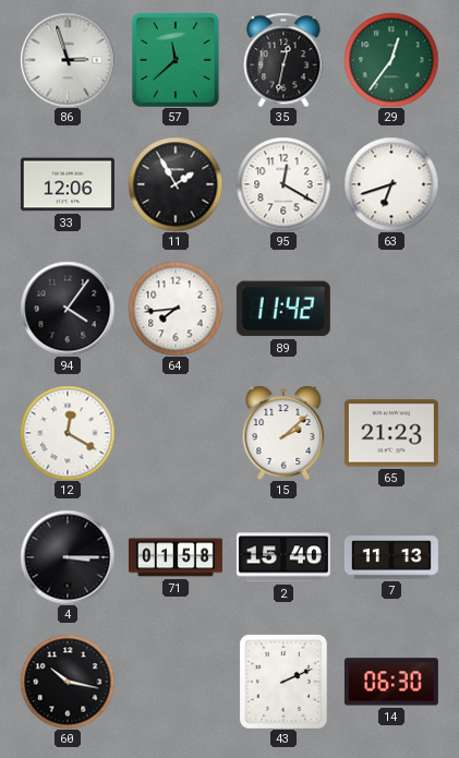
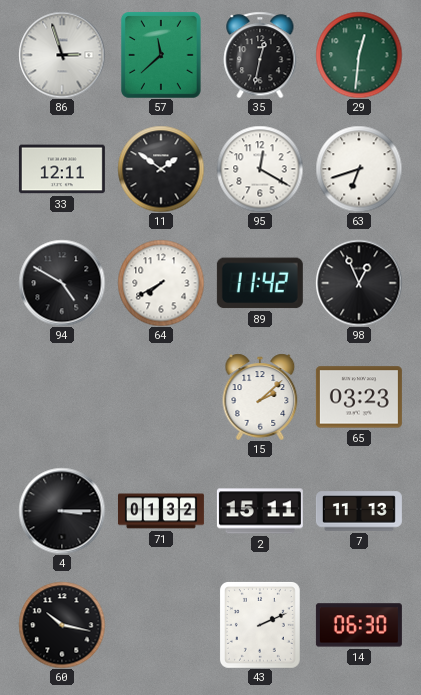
29: 12:36 -> 12:31
33: 12:06 -> 12:11
11: 1:55 -> 1:51
94: 4:06 -> 4:50
64: 7:44 -> 7:40
98: none -> 12:56
12: 12:20 -> none
65: 21:23 -> 03:23
71: 01:58 -> 01:32
2: 15:40 -> 15:11
